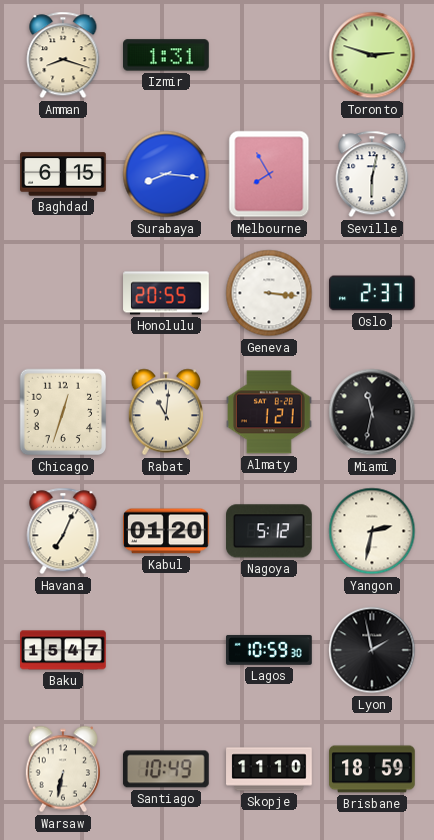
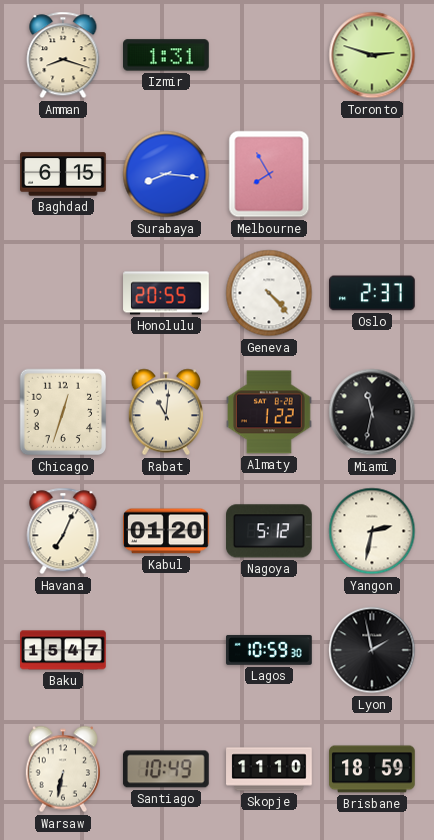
Seville: 6:02 -> none
Geneva: 3:16 -> 4:23
Almaty: 1:21 -> 1:22
